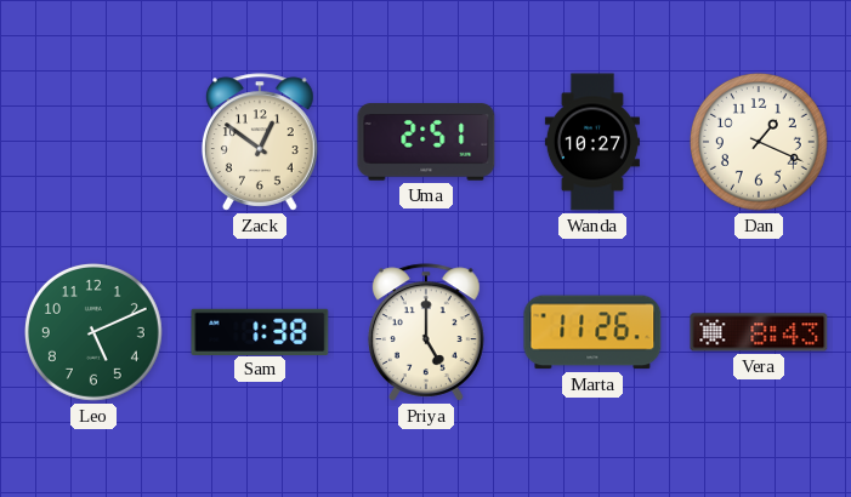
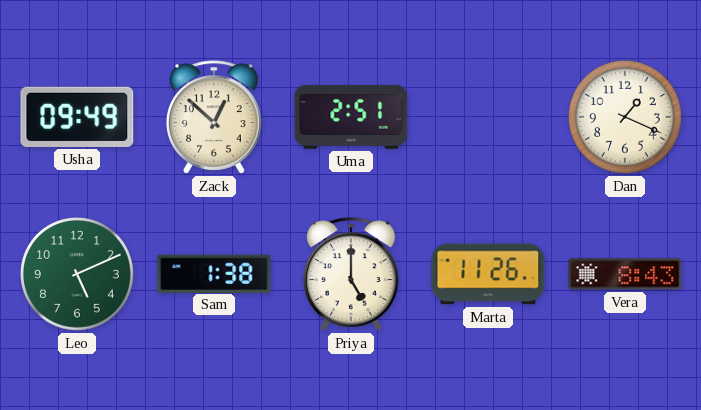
Usha: none -> 09:49
Zack: 12:51 -> 12:52
Wanda: 10:27 -> none
